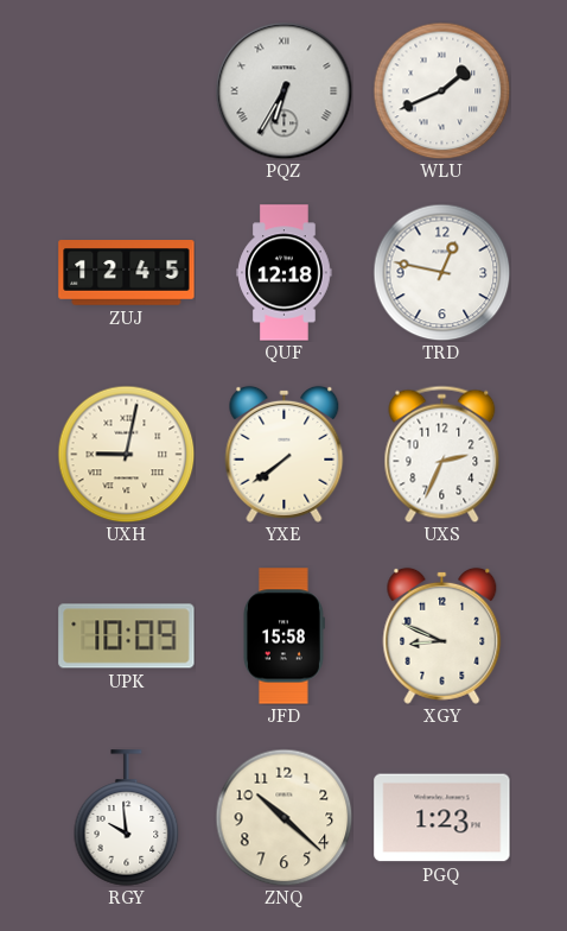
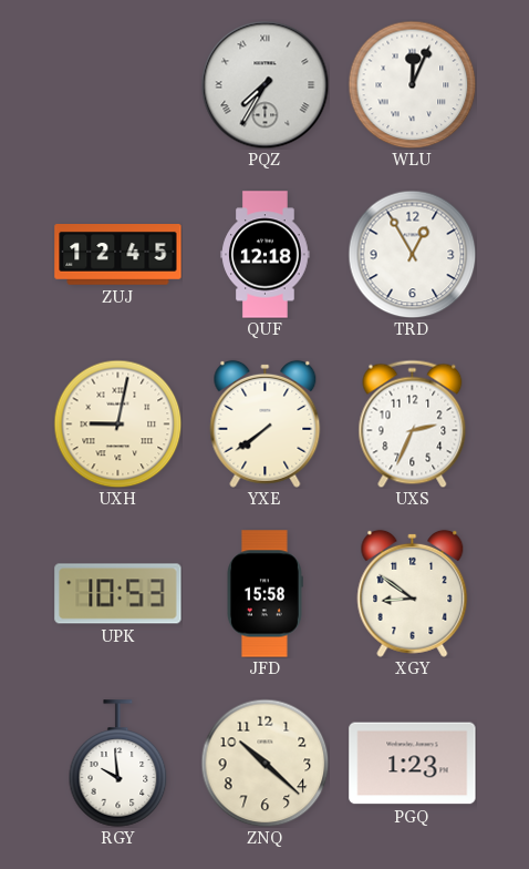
PQZ: 6:35 -> 7:35
WLU: 1:41 -> 12:04
TRD: 12:47 -> 12:55
UPK: 10:09 -> 10:53
XGY: 8:49 -> 8:51
